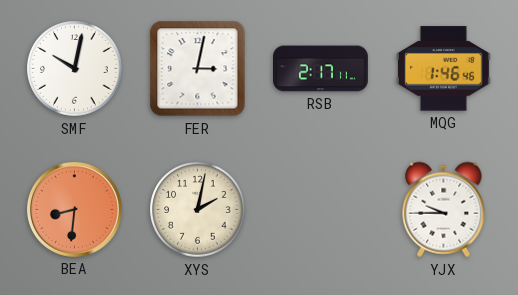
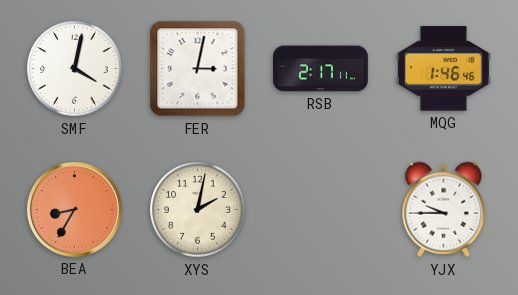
SMF: 10:02 -> 4:02
BEA: 8:31 -> 8:35
